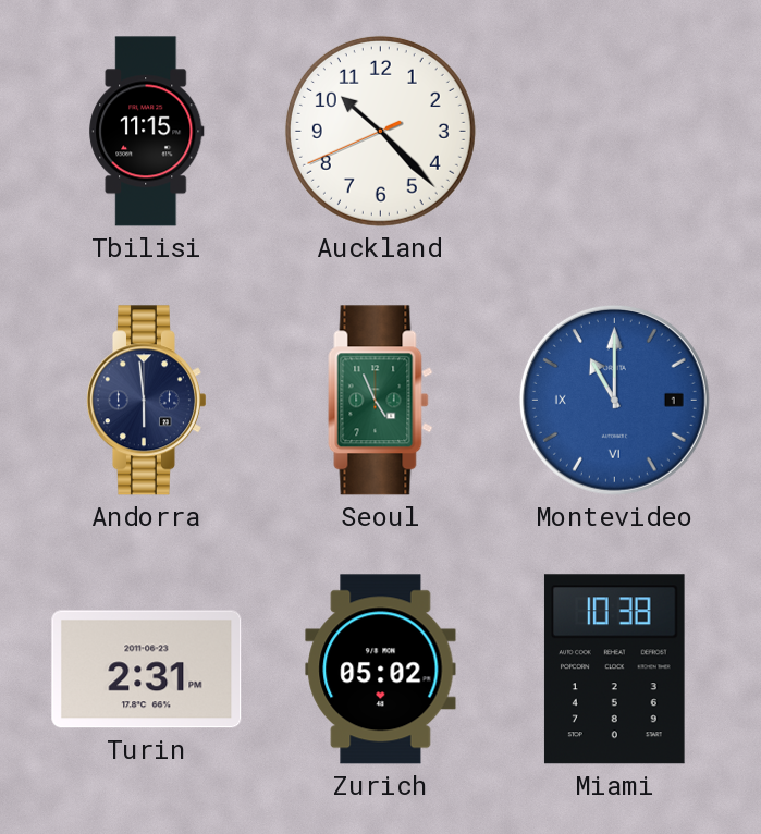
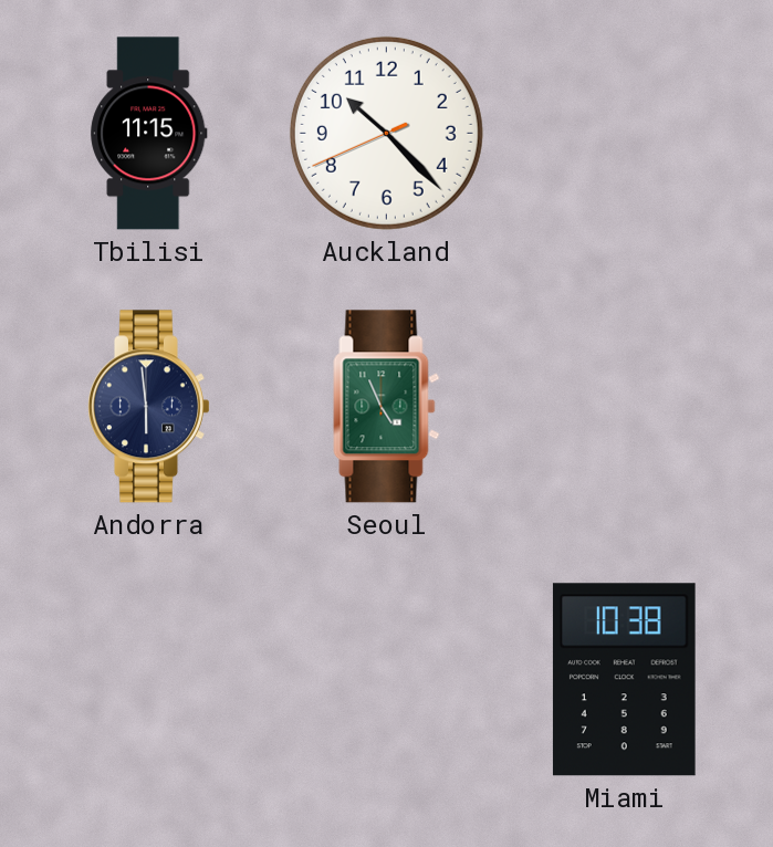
Montevideo: 11:00 -> none
Turin: 2:31 -> none
Zurich: 05:02 -> none
